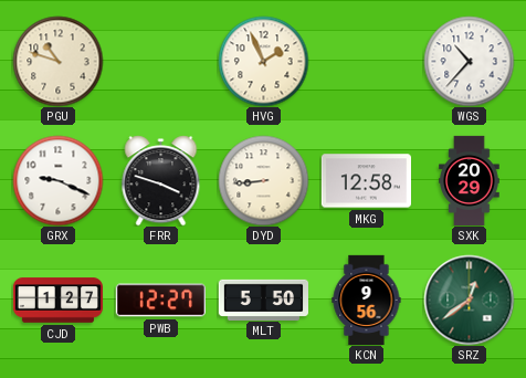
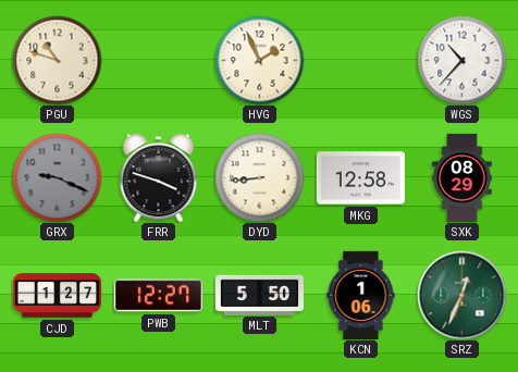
GRX dial: white -> grey
SXK: 20:29 -> 08:29
KCN: 9:56 -> 1:06
SRZ: 12:39 -> 12:34
